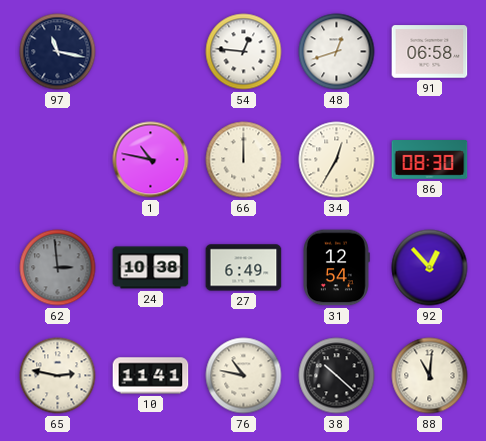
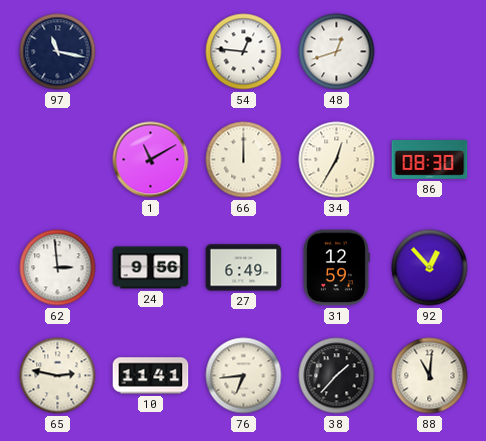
91: 06:58 -> none
1: 10:47 -> 11:10
62 dial: grey -> white
24: 10:38 -> 9:56
31: 12:54 -> 12:59
76: 10:47 -> 6:44
38: 10:22 -> 1:37
